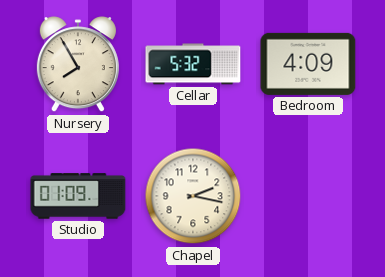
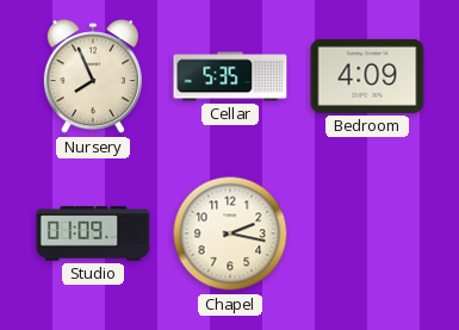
Nursery: 7:55 -> 7:56
Cellar: 5:32 -> 5:35
